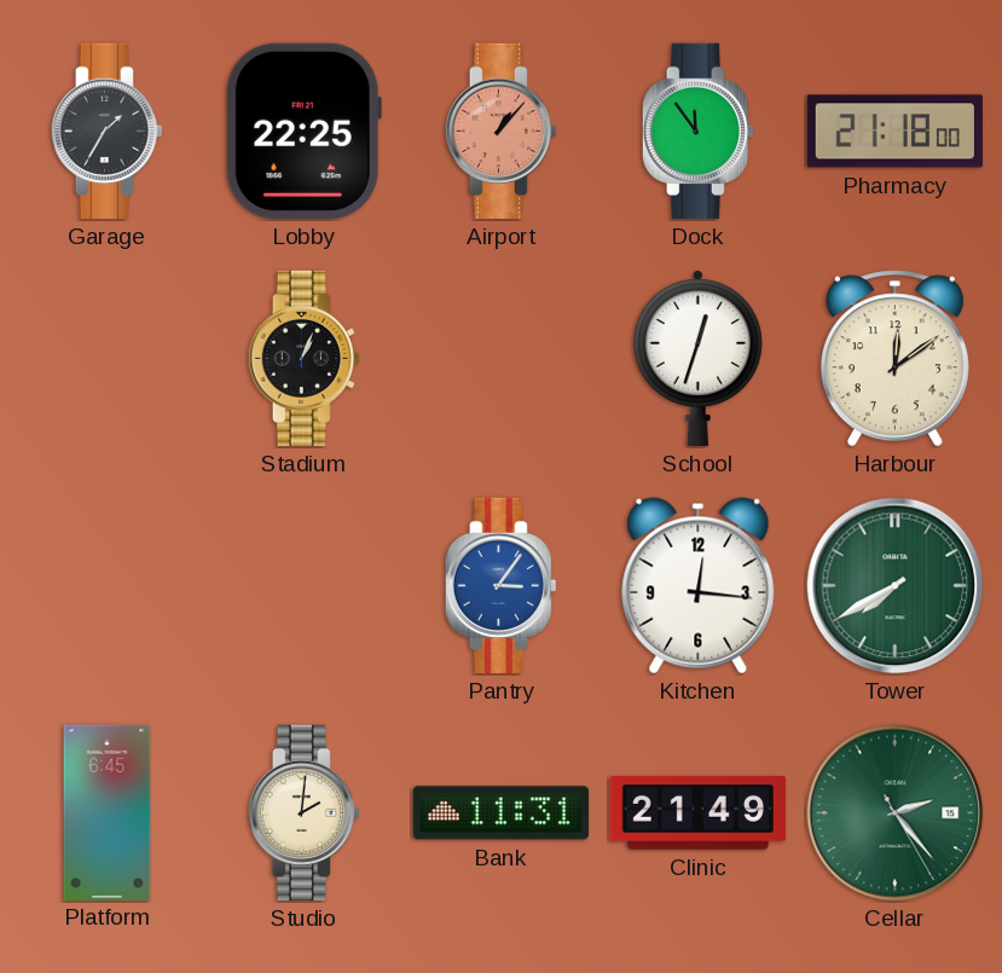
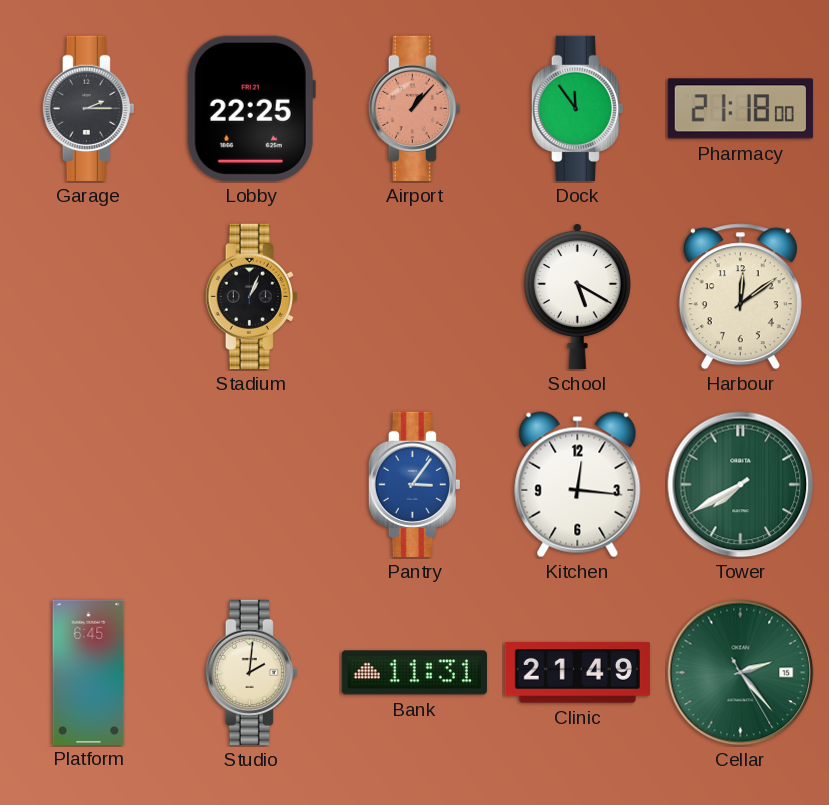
Garage: 1:35 -> 2:15
School: 12:33 -> 5:20
